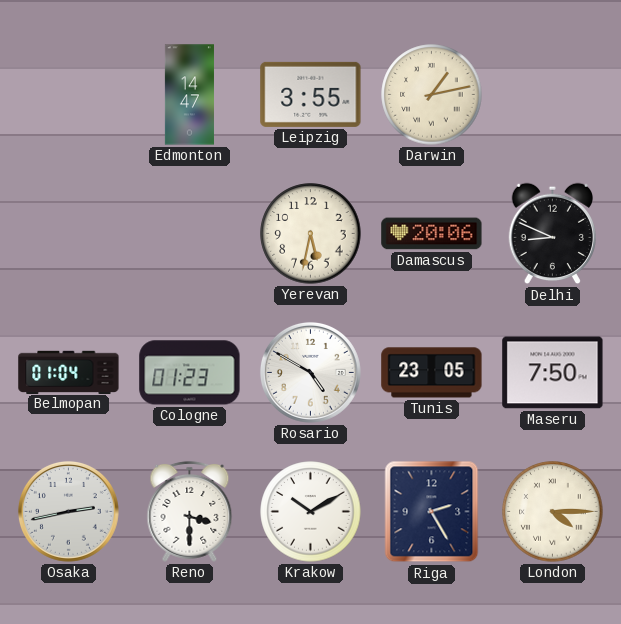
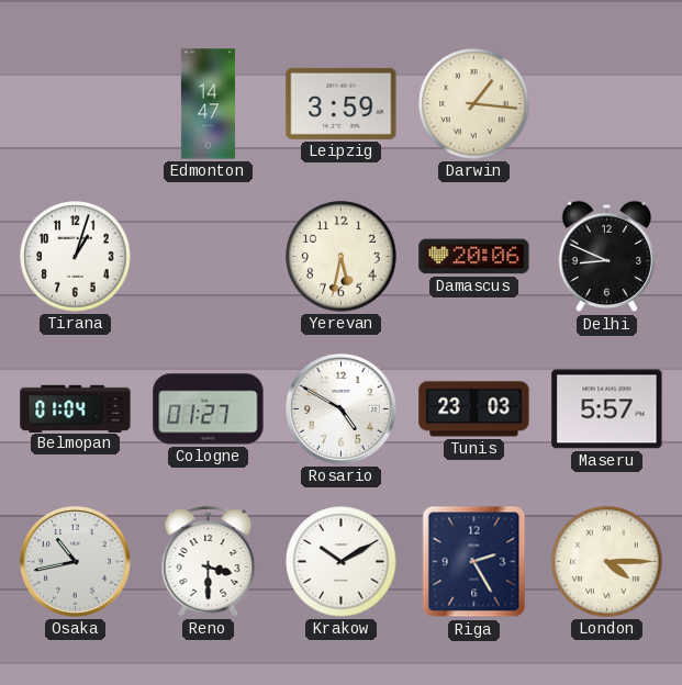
Leipzig: 3:55 -> 3:59
Darwin: 1:13 -> 1:16
Tirana: none -> 1:03
Cologne: 01:23 -> 01:27
Tunis: 23:05 -> 23:03
Maseru: 7:50 -> 5:57
Osaka: 2:43 -> 10:43
